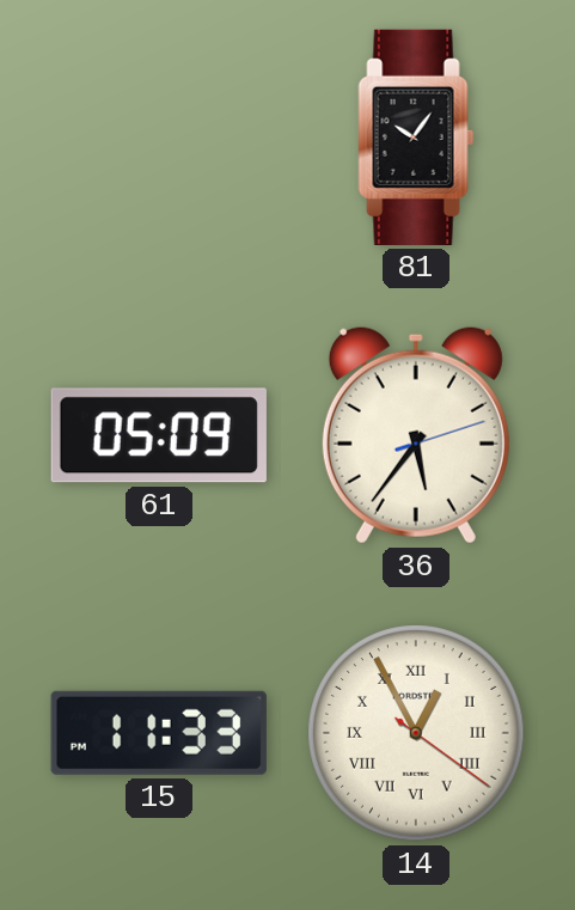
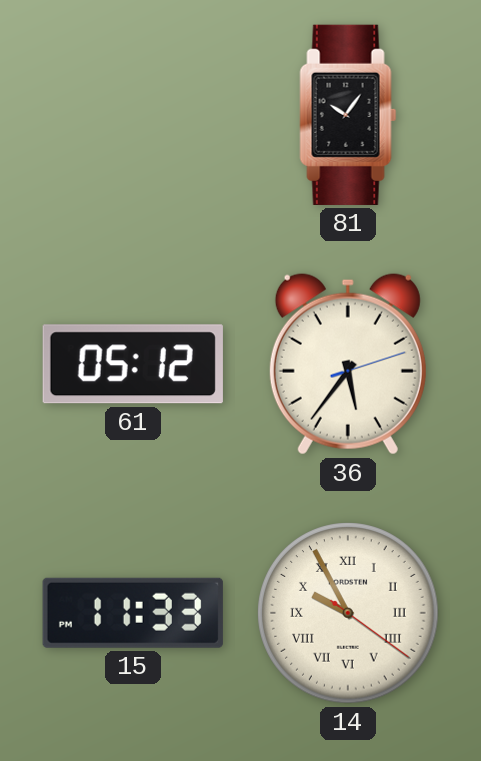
61: 05:09 -> 05:12
14: 12:55 -> 9:55
